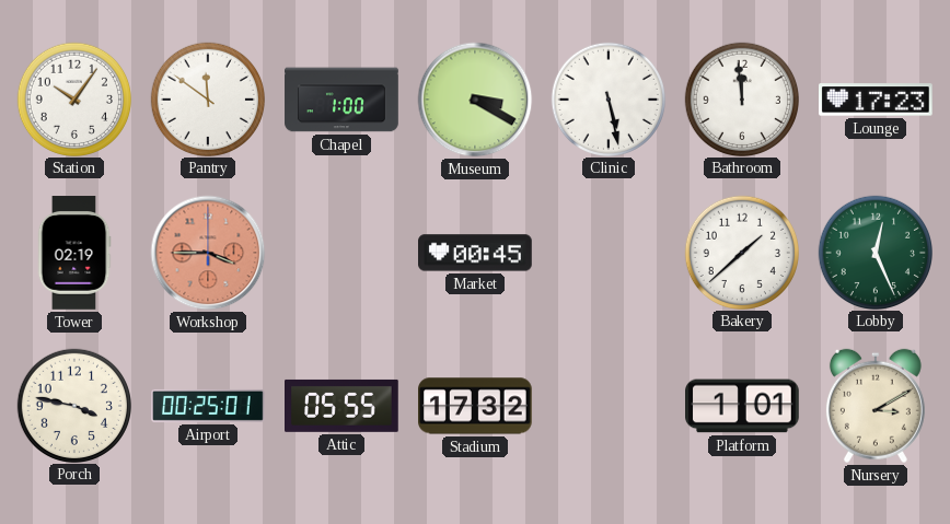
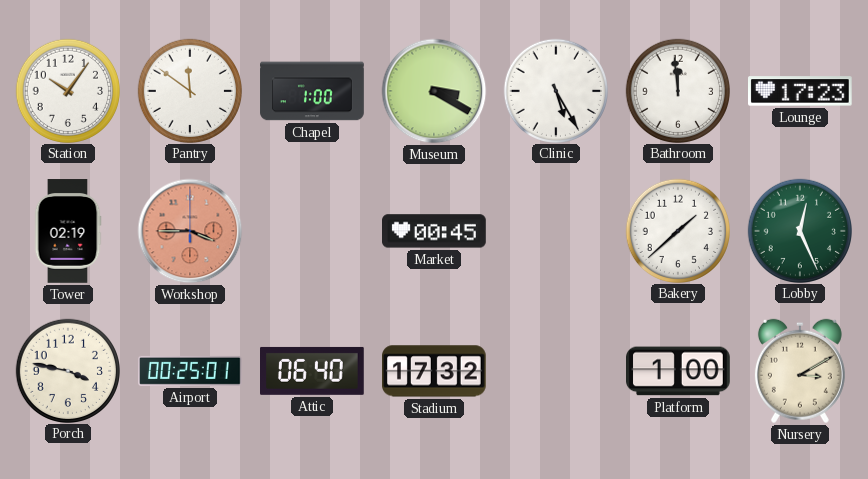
Clinic: 5:28 -> 5:25
Attic: 05:55 -> 06:40
Platform: 1:01 -> 1:00
